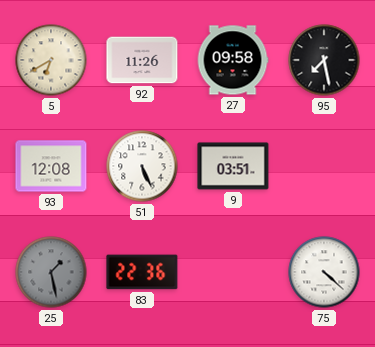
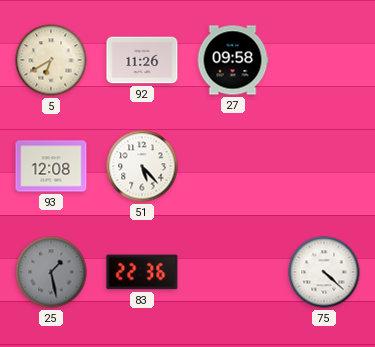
95: 7:28 -> none
51: 5:26 -> 5:23
9: 03:51 -> none
